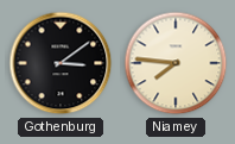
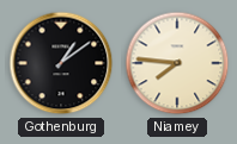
Gothenburg: 3:09 -> 1:09
